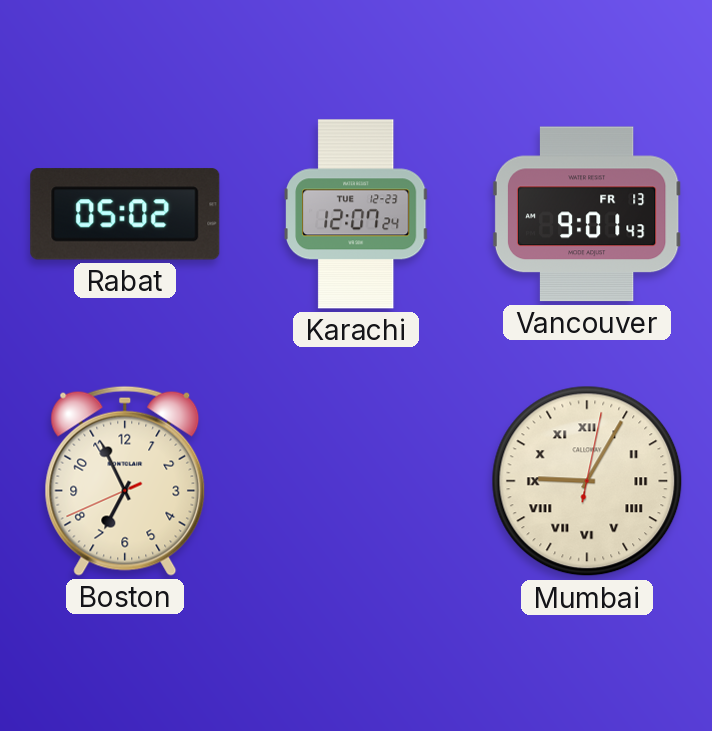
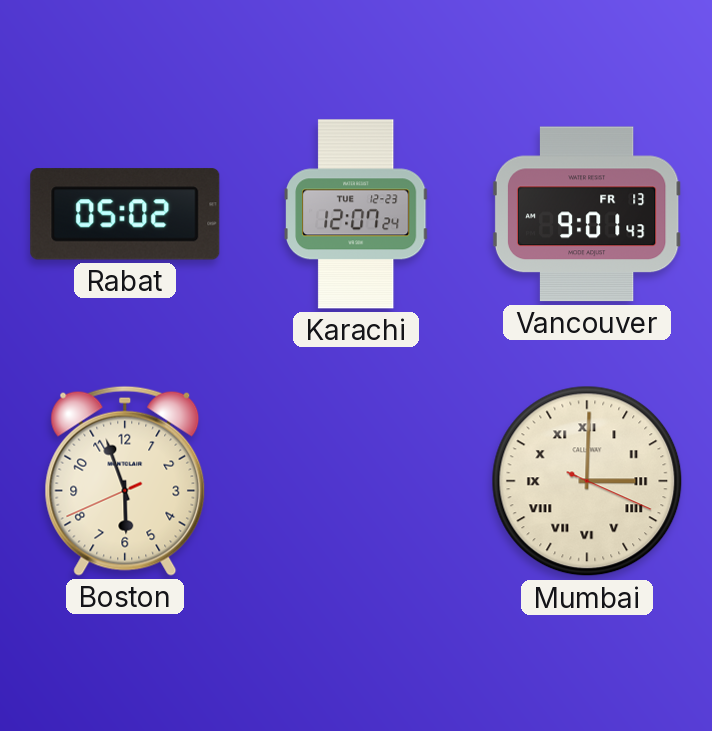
Boston: 6:55 -> 5:56
Mumbai: 9:05 -> 3:00
